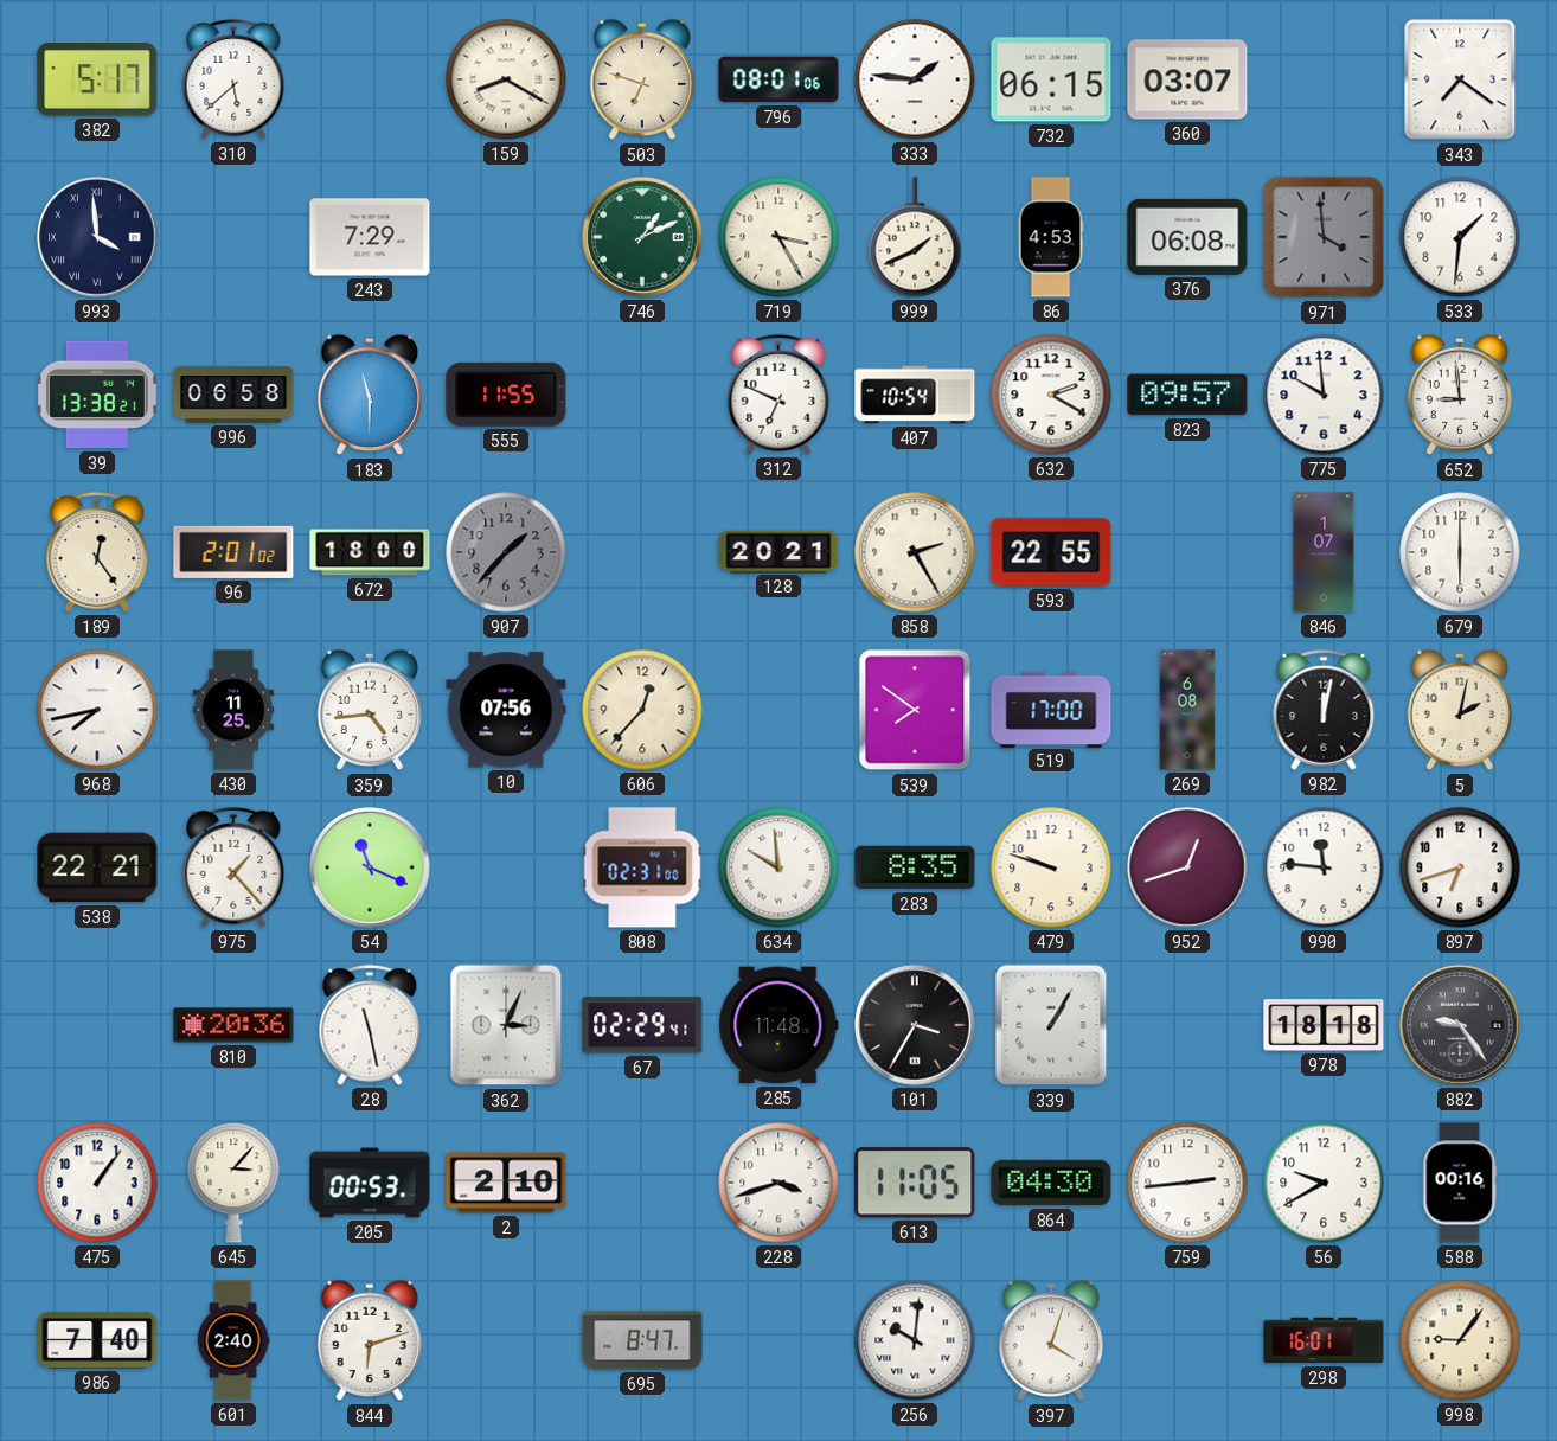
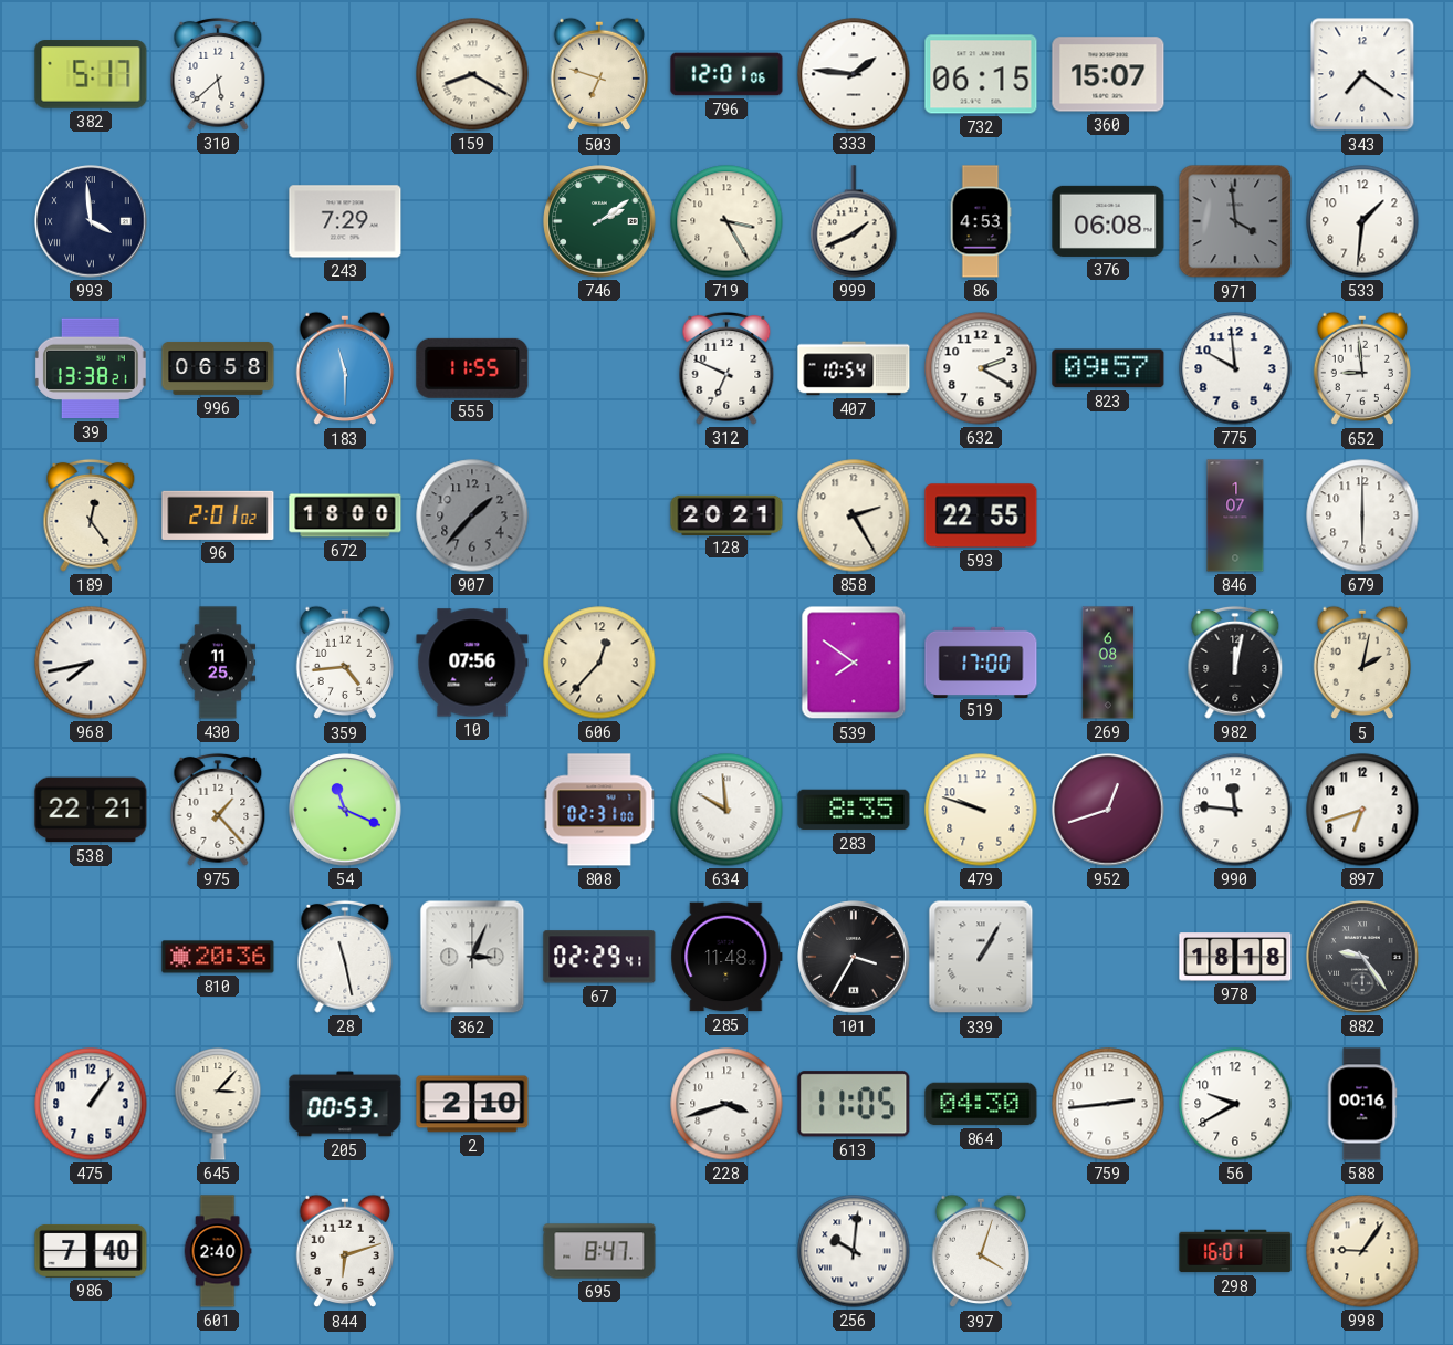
796: 08:01 -> 12:01
360: 03:07 -> 15:07
746: 1:11 -> 2:09
